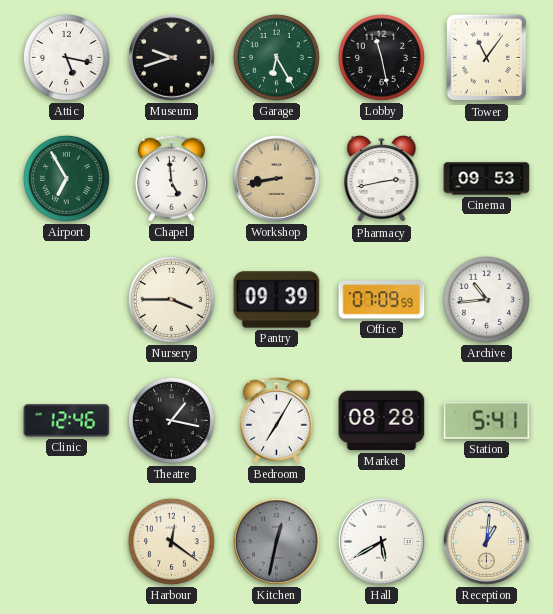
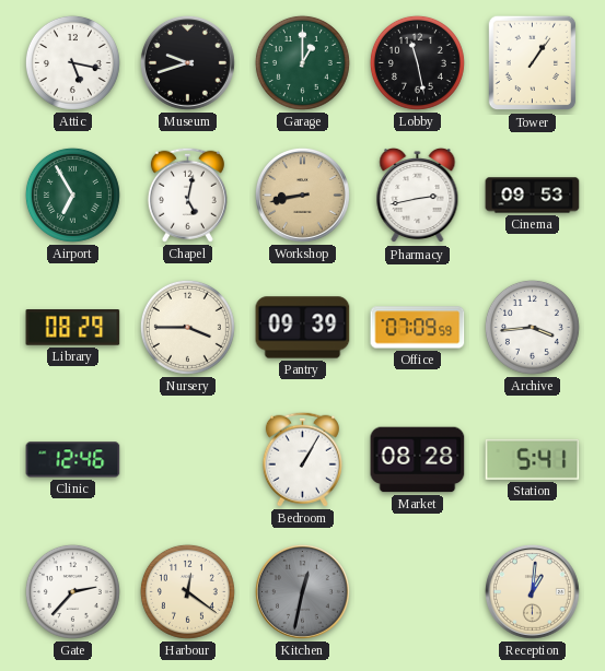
Garage: 6:25 -> 1:00
Tower: 11:06 -> 1:06
Chapel: 4:59 -> 5:02
Library: none -> 08:29
Archive: 10:44 -> 3:44
Theatre: 1:17 -> none
Bedroom: 7:05 -> 1:05
Gate: none -> 2:37
Hall: 5:40 -> none
